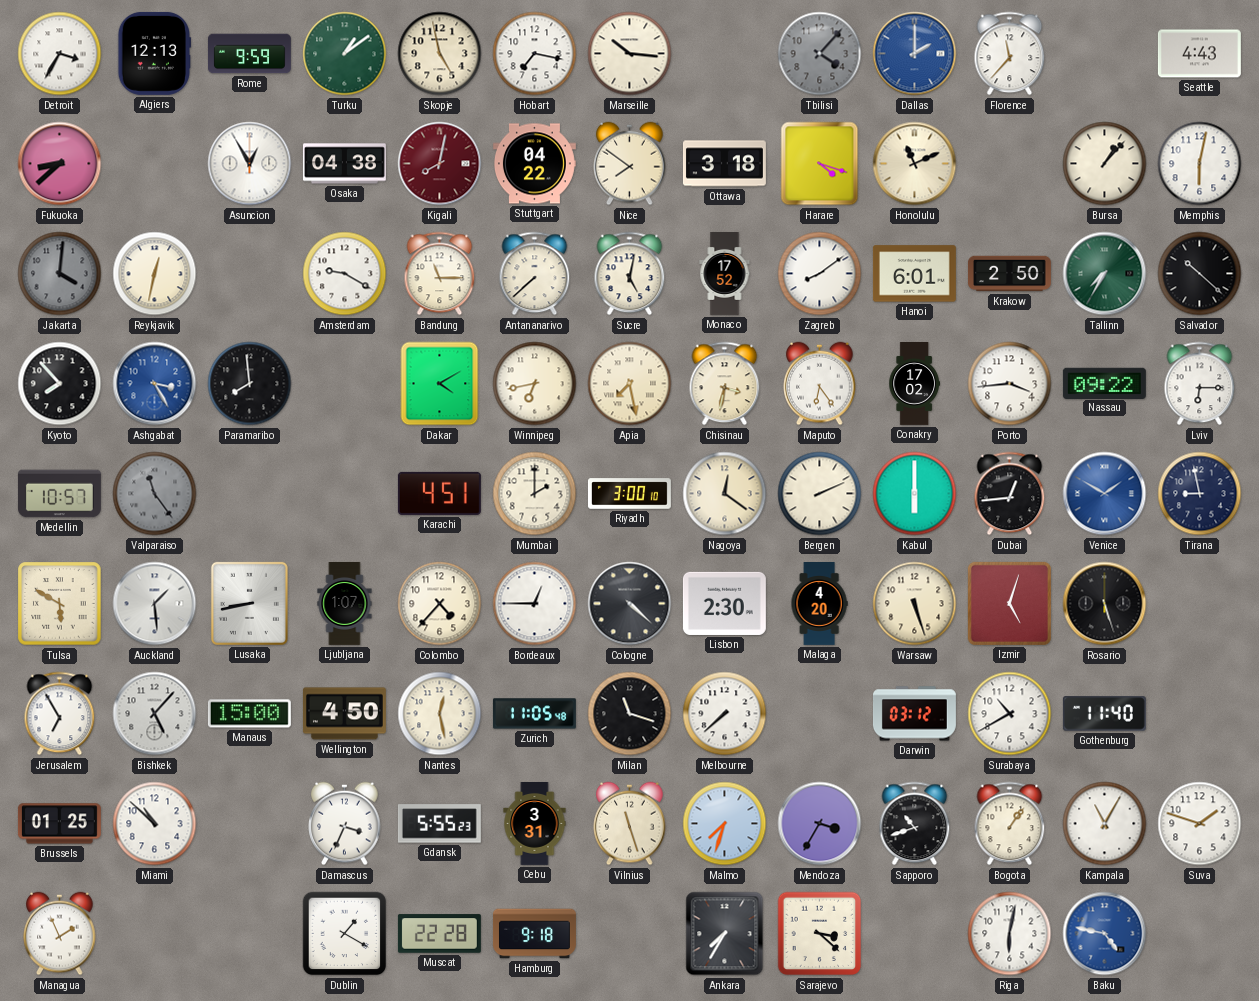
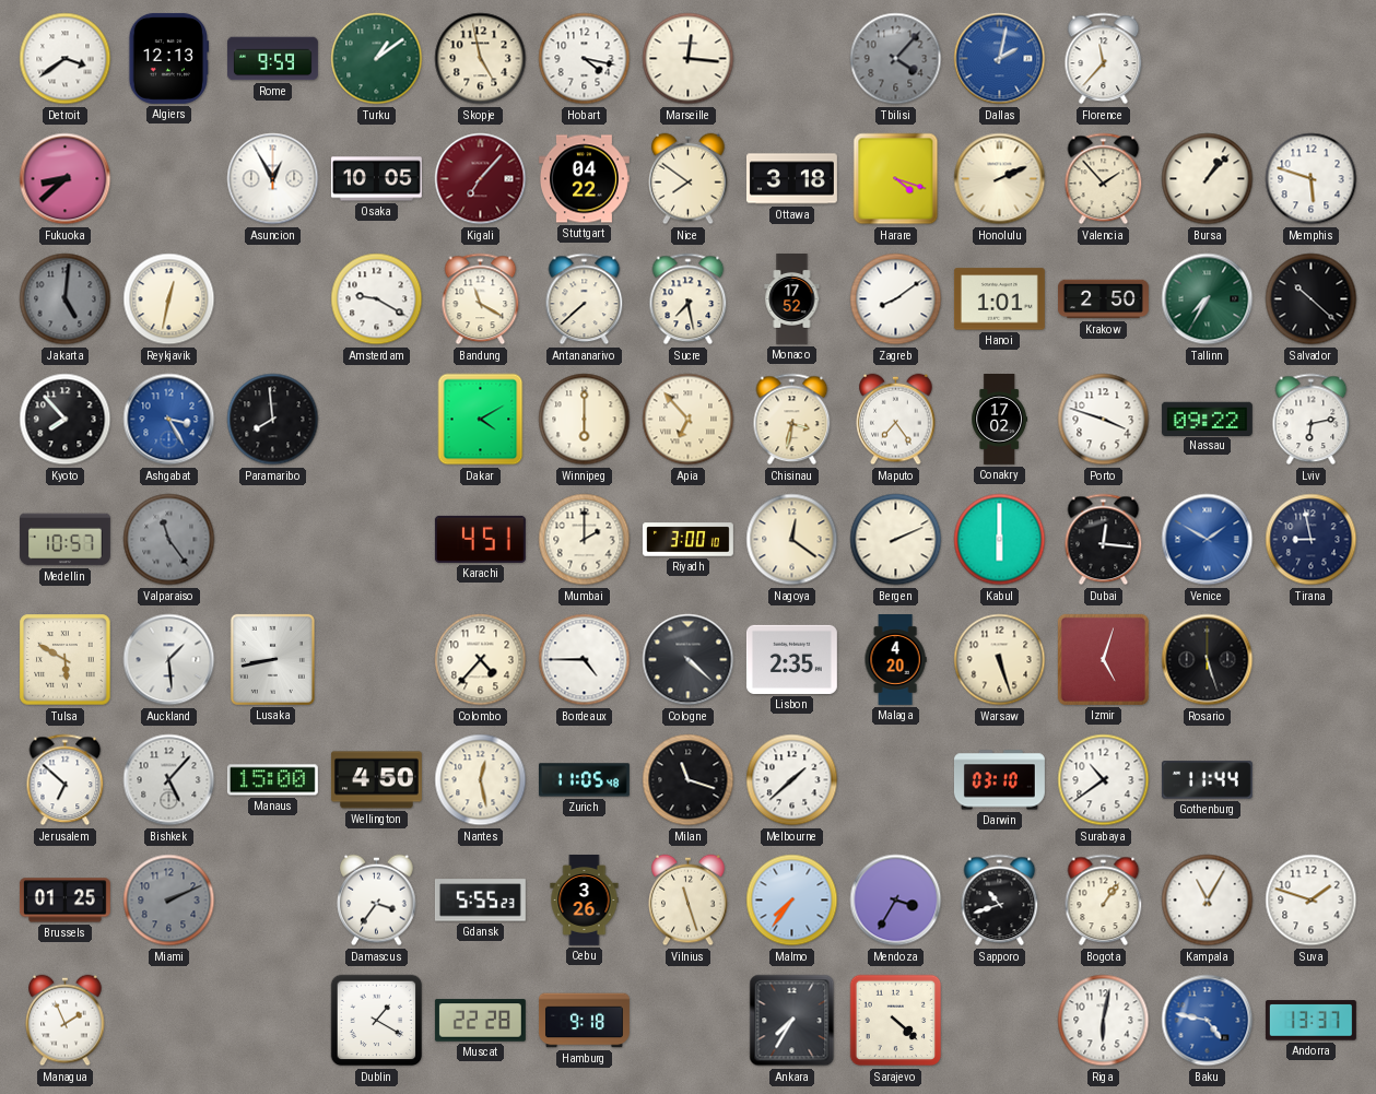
Detroit: 3:35 -> 3:39
Hobart: 7:17 -> 4:17
Marseille: 10:16 -> 12:16
Dallas: 2:00 -> 2:02
Seattle: 4:43 -> none
Osaka: 04:38 -> 10:05
Kigali: 8:02 -> 7:07
Honolulu: 11:11 -> 2:11
Valencia: none -> 1:53
Memphis: 6:02 -> 5:48
Jakarta: 4:01 -> 5:01
Bandung: 11:15 -> 11:20
Sucre: 5:02 -> 7:28
Hanoi: 6:01 -> 1:01
Winnipeg: 6:43 -> 6:00
Apia: 7:28 -> 6:53
Maputo: 6:24 -> 7:24
Porto: 3:44 -> 3:48
Lviv: 6:15 -> 6:13
Dubai: 12:44 -> 12:16
Ljubljana: 1:07 -> none
Bordeaux: 12:45 -> 4:45
Lisbon: 2:30 -> 2:35
Jerusalem: 6:55 -> 6:52
Melbourne: 7:38 -> 1:38
Darwin: 03:12 -> 03:10
Surabaya: 10:40 -> 10:39
Gothenburg: 11:40 -> 11:44
Miami: 10:52 -> 2:11
Miami dial: white -> grey
Damascus: 3:34 -> 3:36
Cebu: 3:31 -> 3:26
Malmo: 7:33 -> 7:36
Sarajevo: 3:22 -> 4:22
Andorra: none -> 13:37
